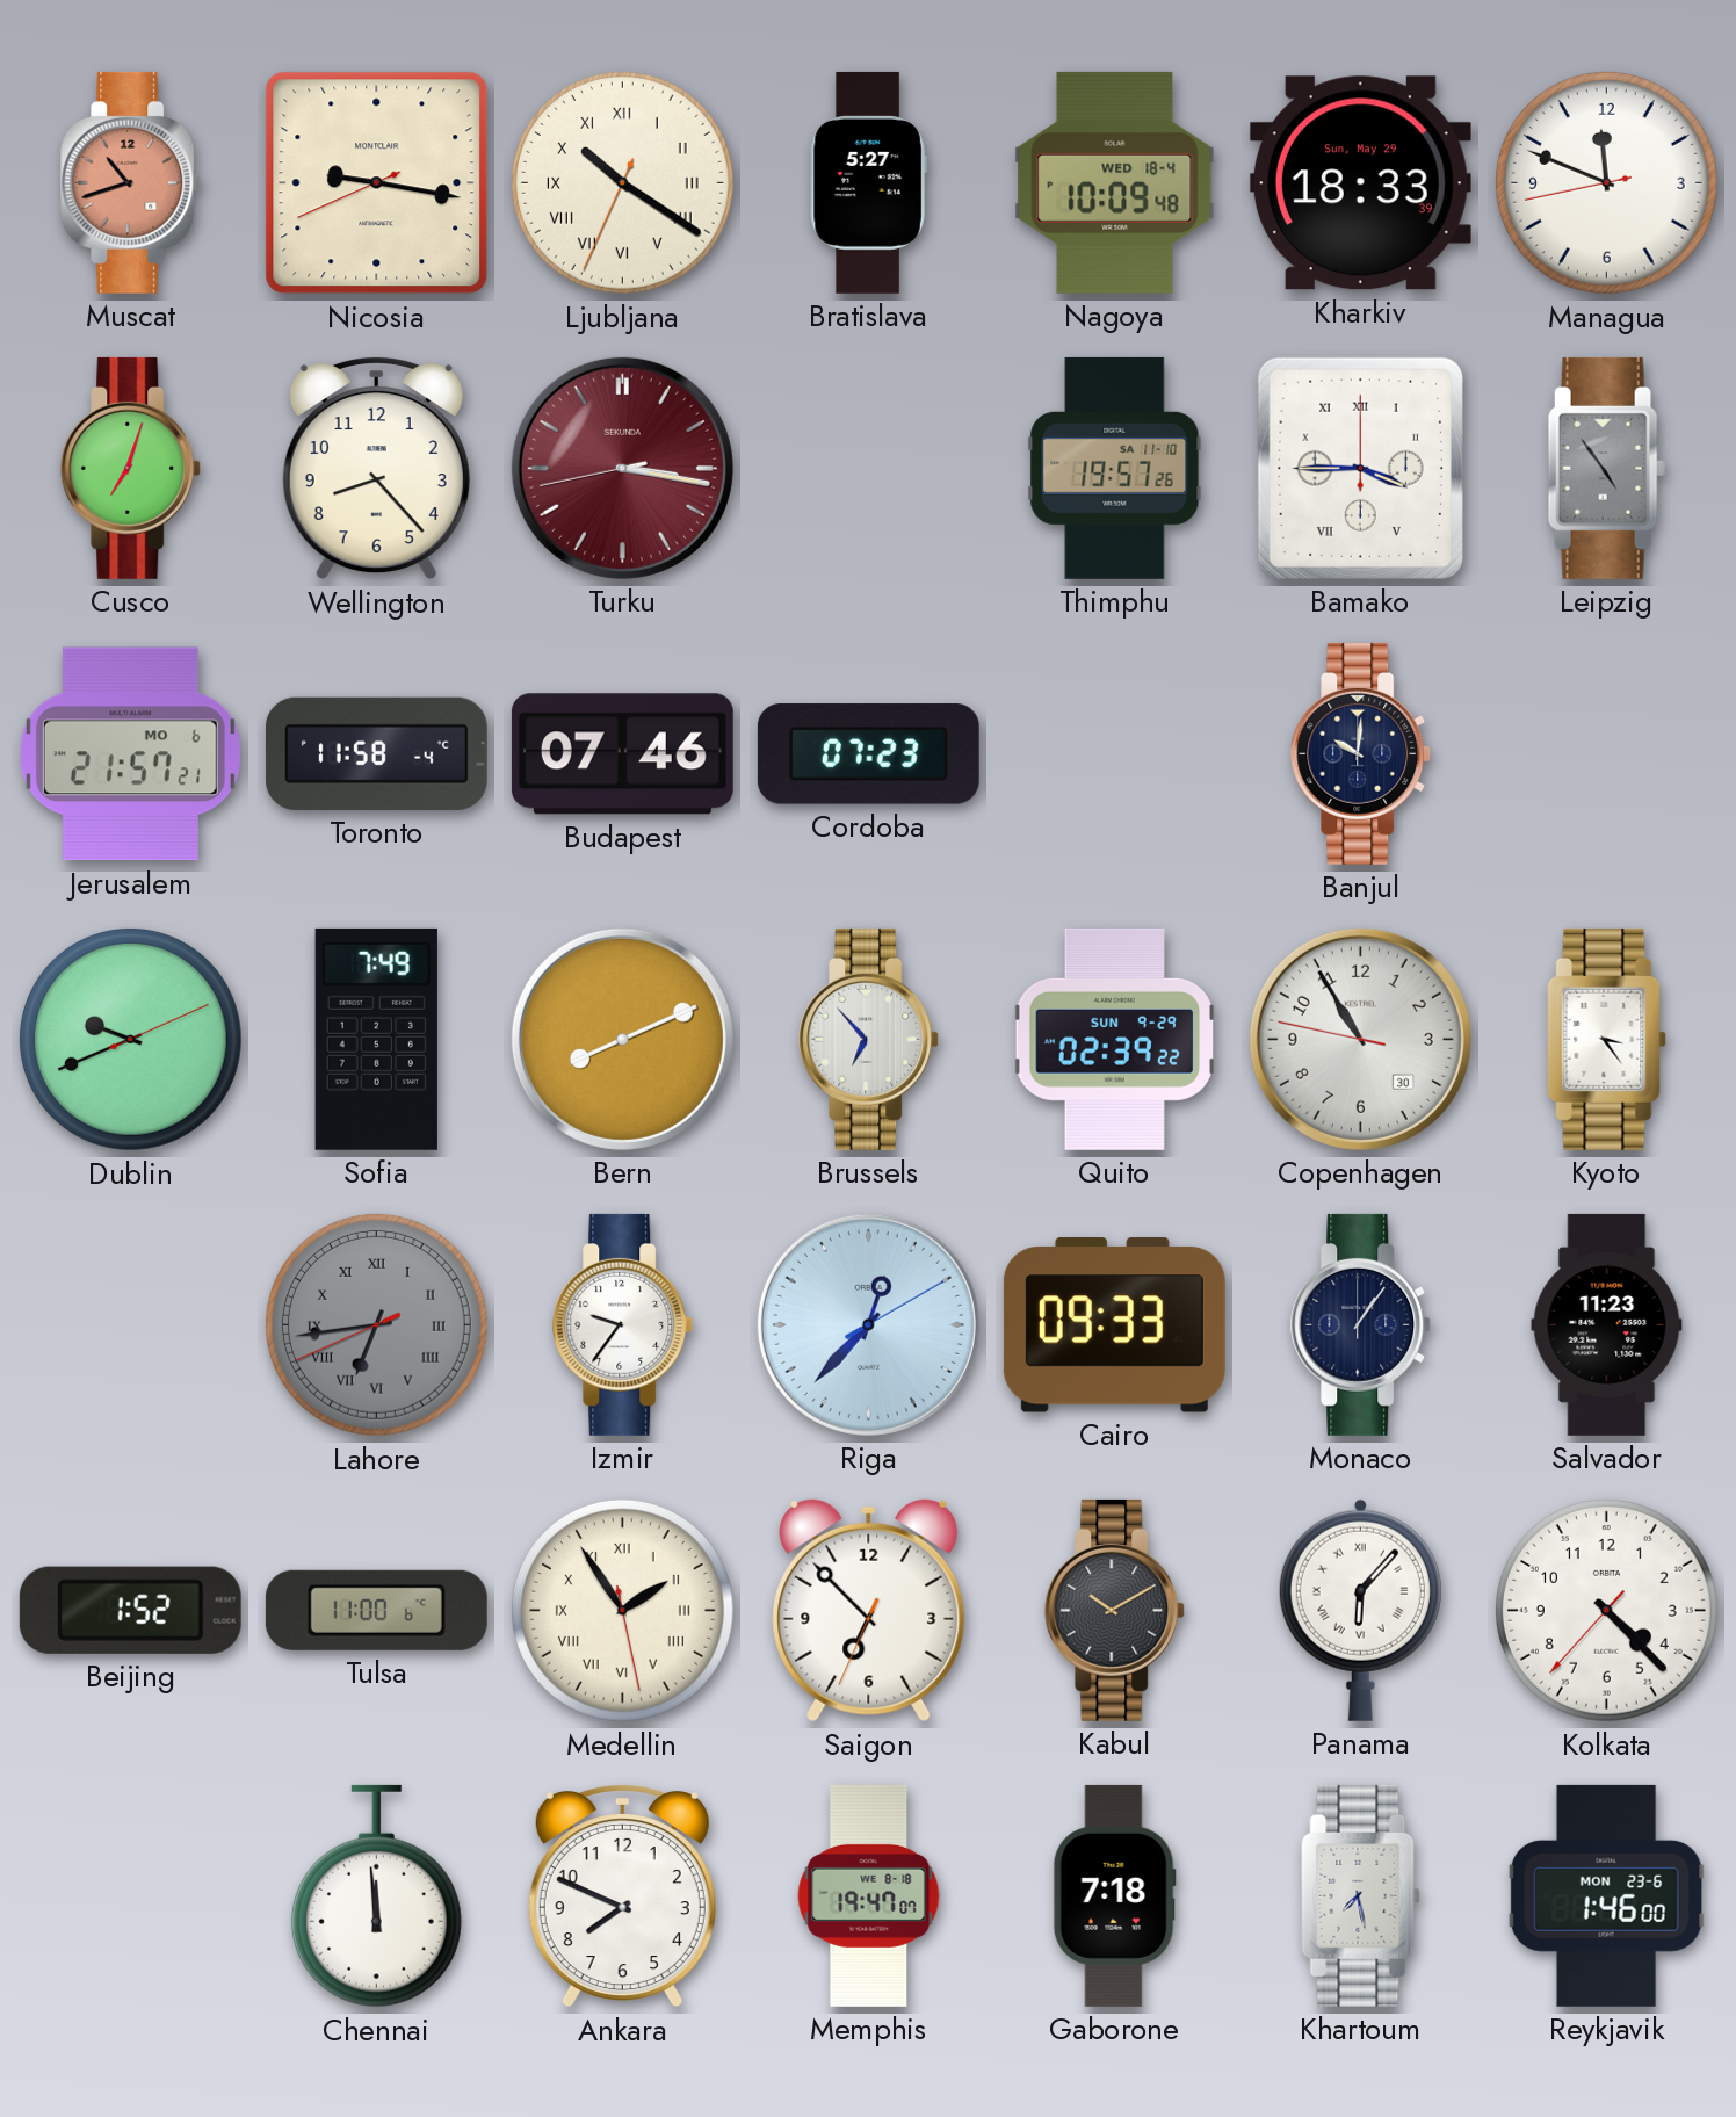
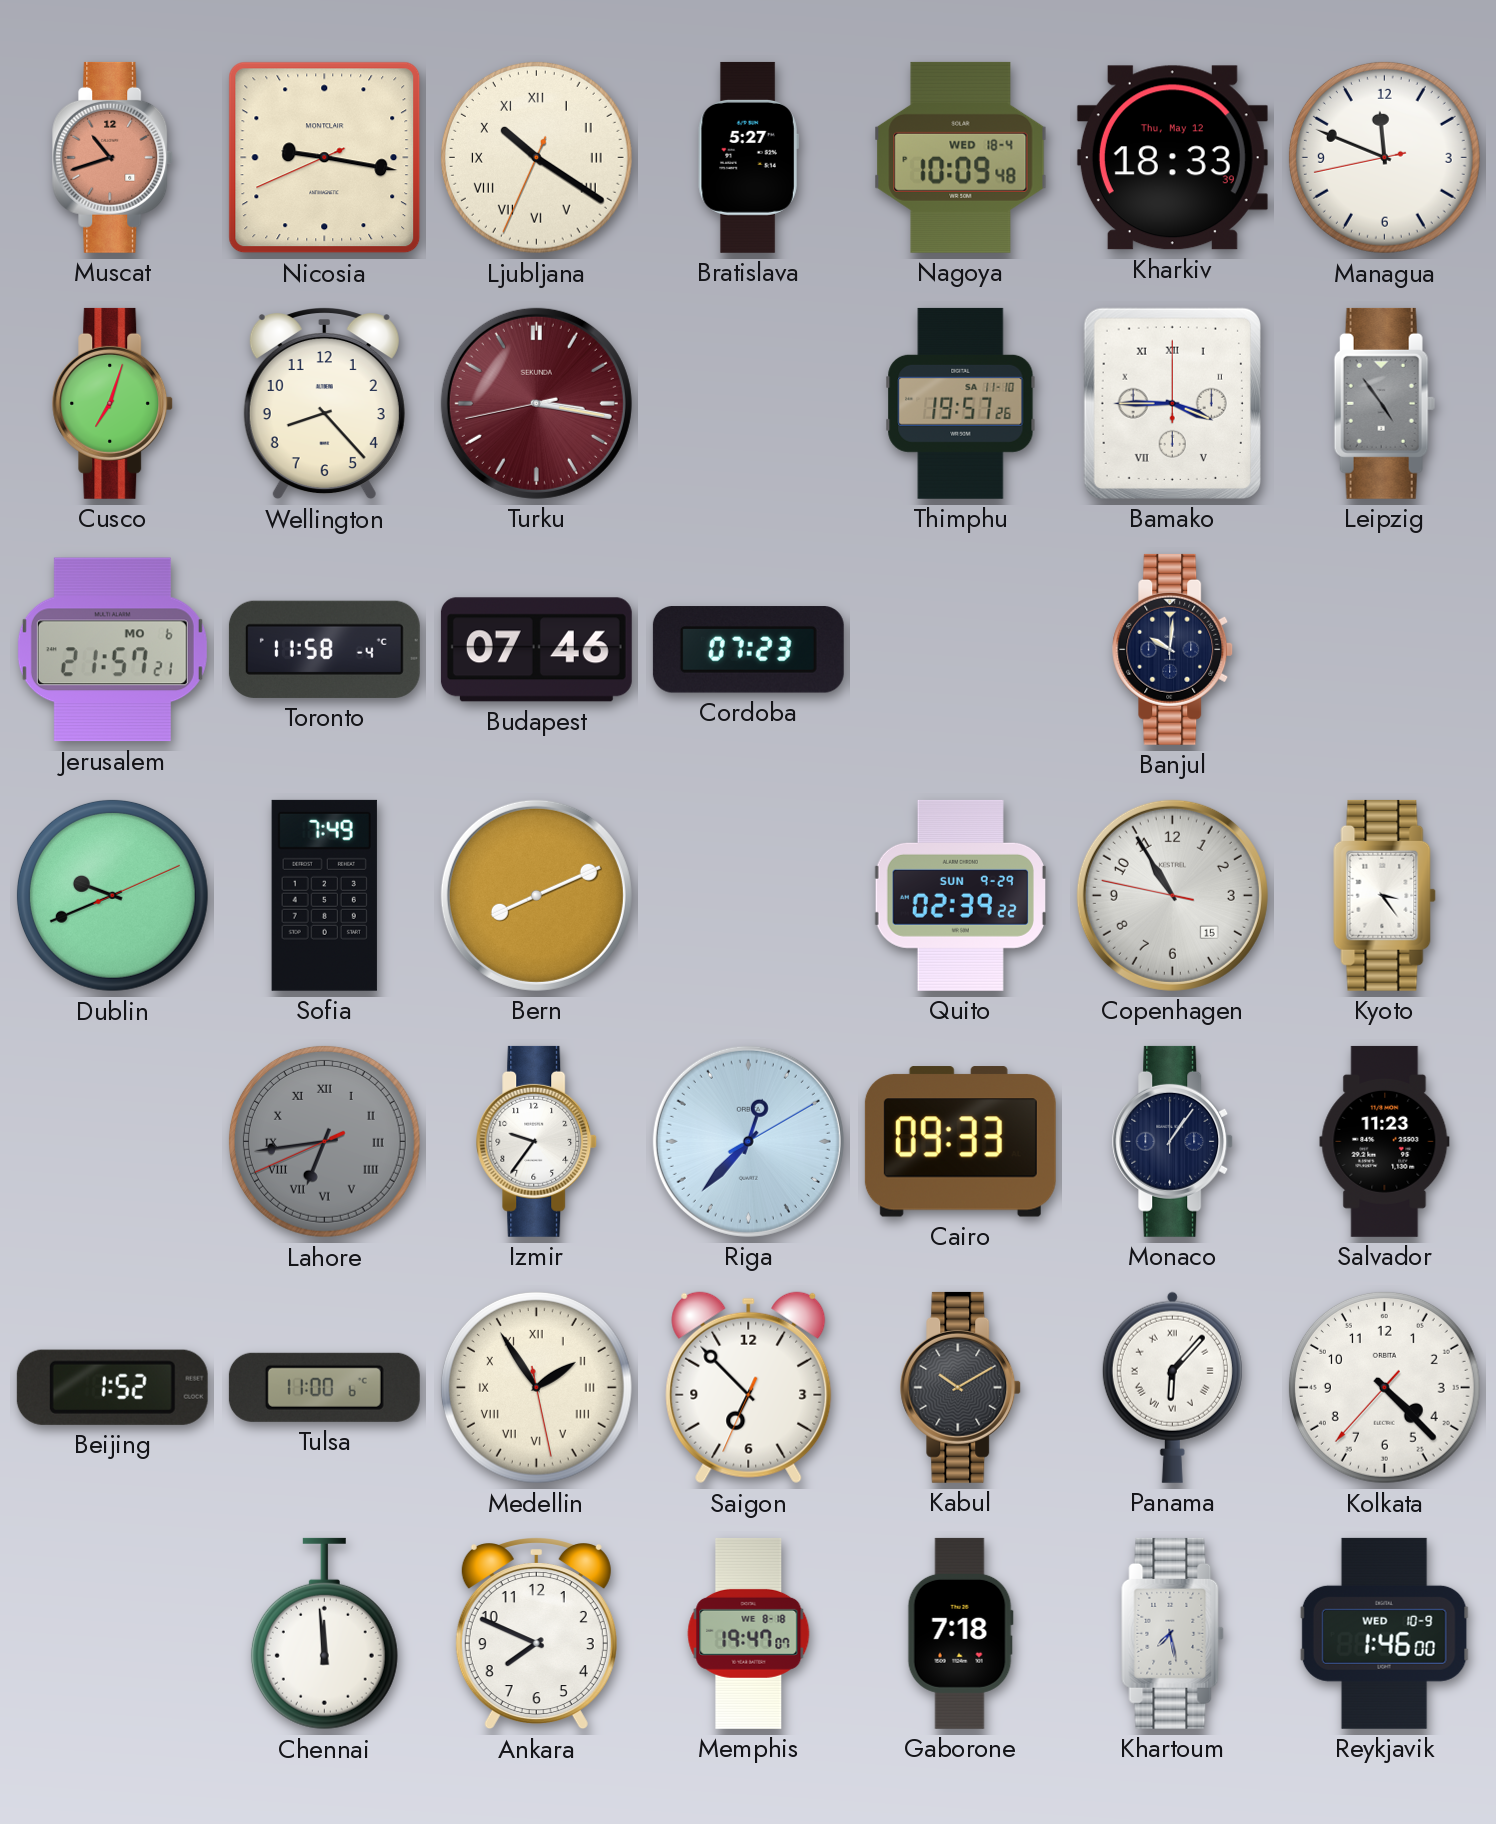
Kharkiv date: Sun, May 29 -> Thu, May 12
Brussels: 6:53 -> none
Copenhagen date: 30 -> 15
Reykjavik date: MON 23-6 -> WED 10-9
